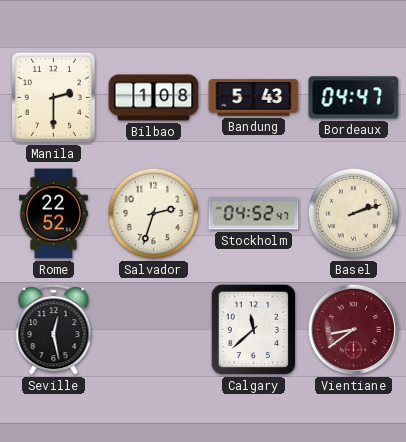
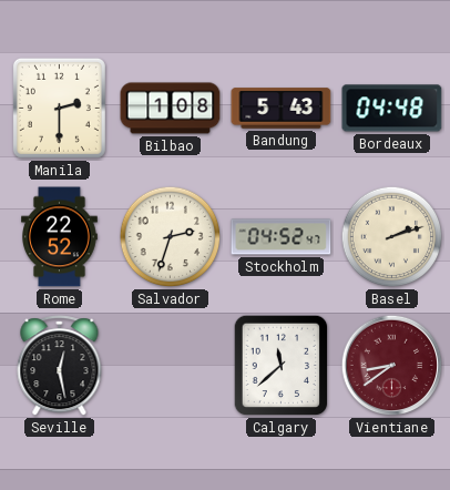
Bordeaux: 04:47 -> 04:48
